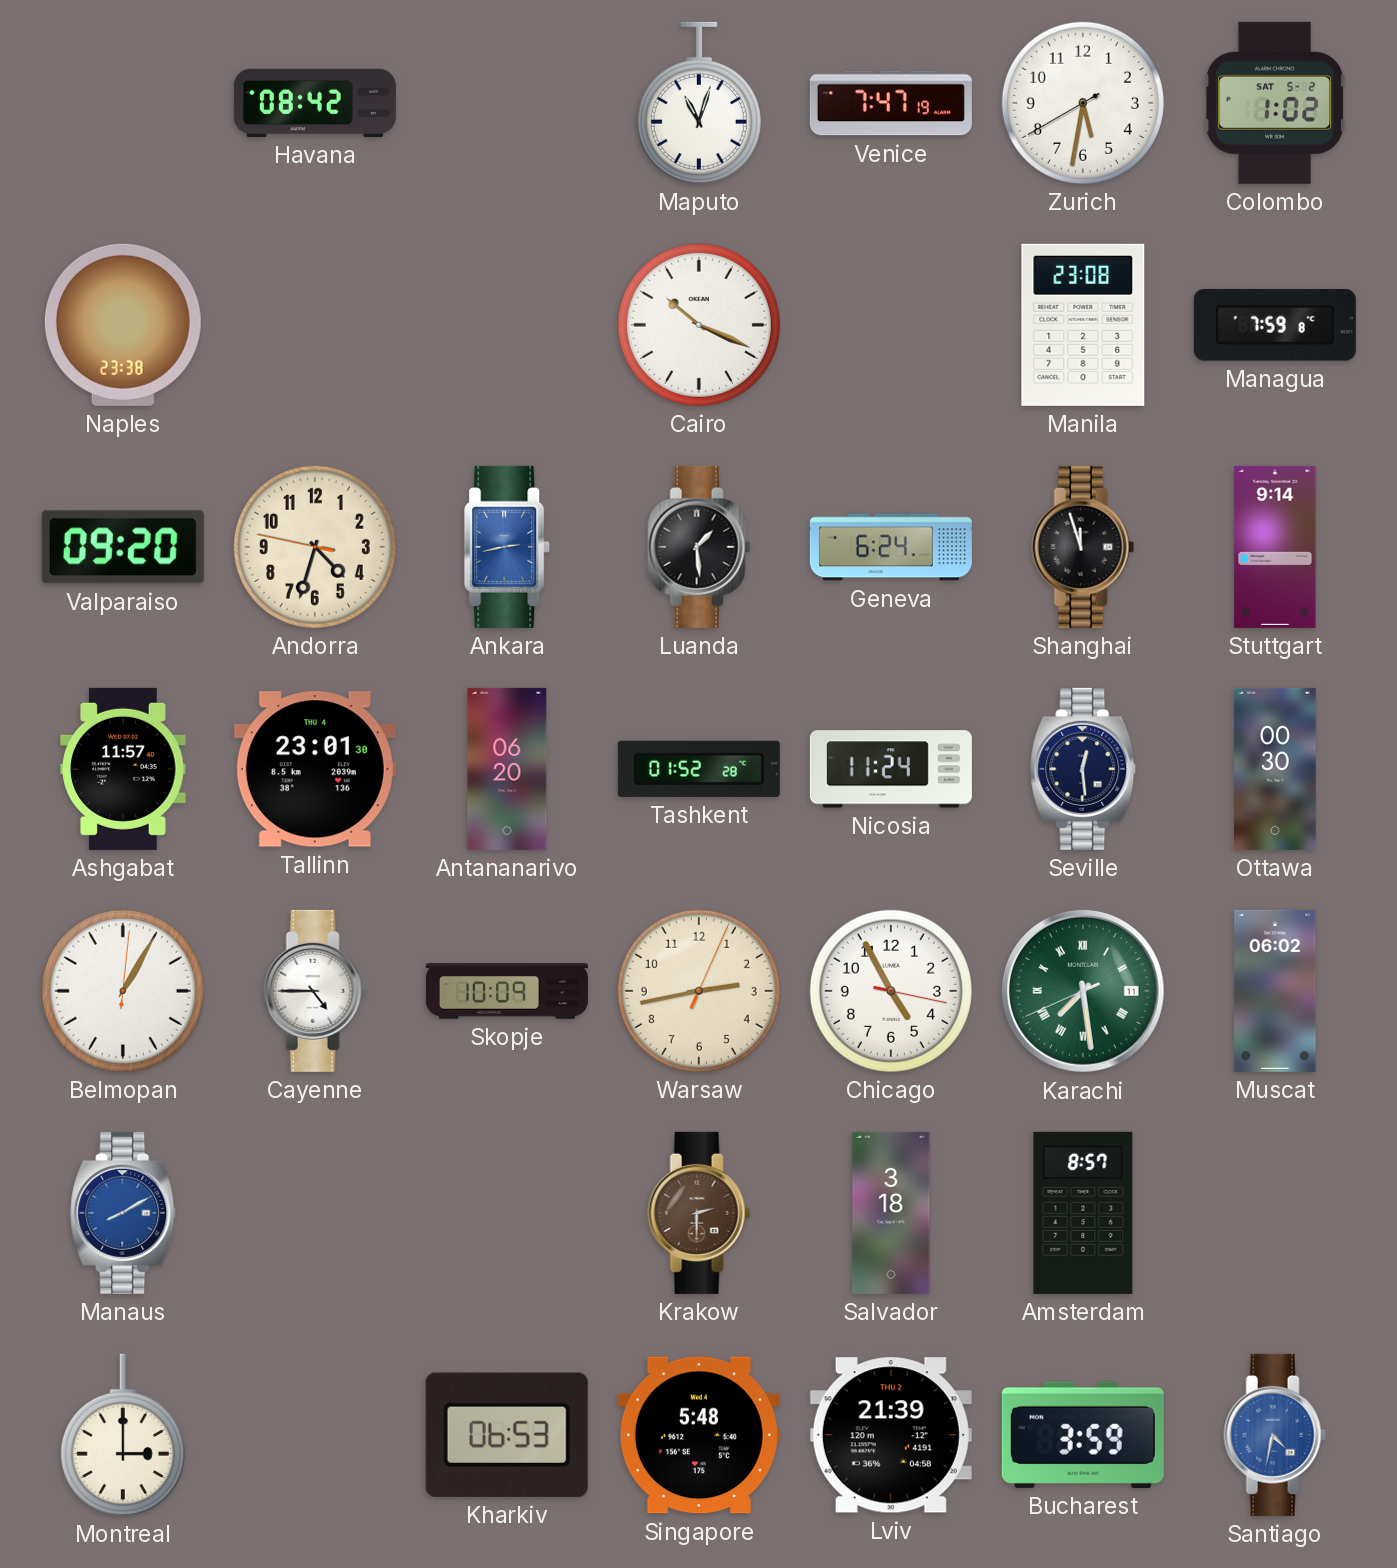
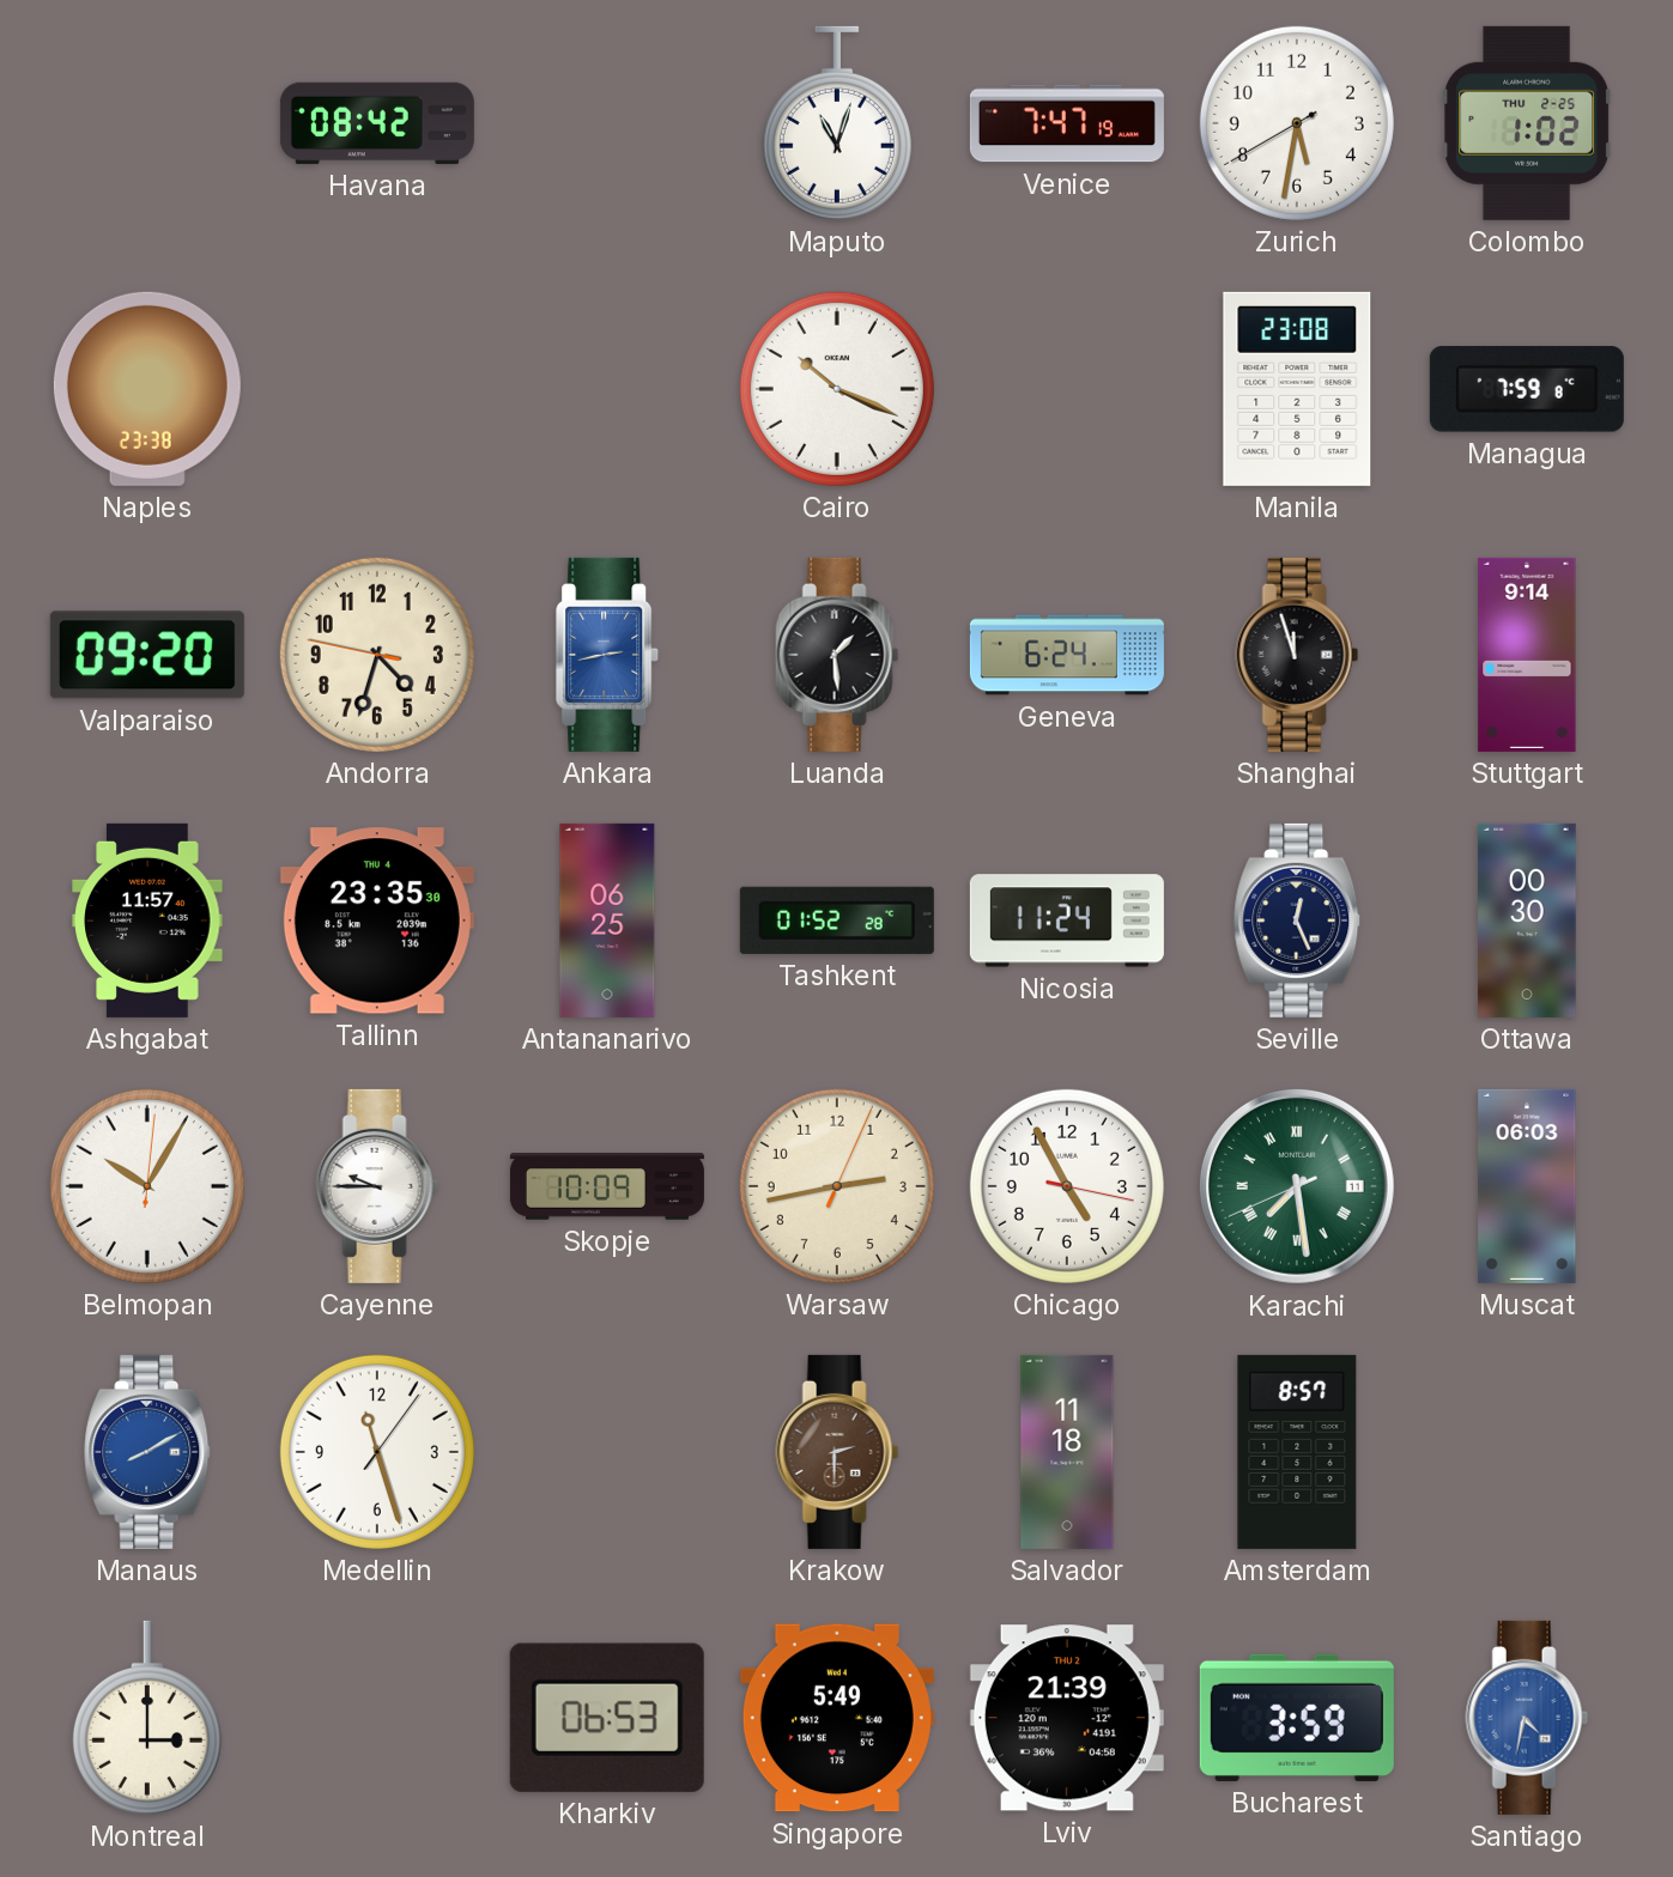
Colombo date: SAT 5-2 -> THU 2-25
Tallinn: 23:01 -> 23:35
Antananarivo: 06:20 -> 06:25
Seville: 12:29 -> 12:26
Belmopan: 1:05 -> 10:05
Cayenne: 4:45 -> 9:45
Muscat: 06:02 -> 06:03
Medellin: none -> 11:27
Salvador: 3:18 -> 11:18
Singapore: 5:48 -> 5:49
